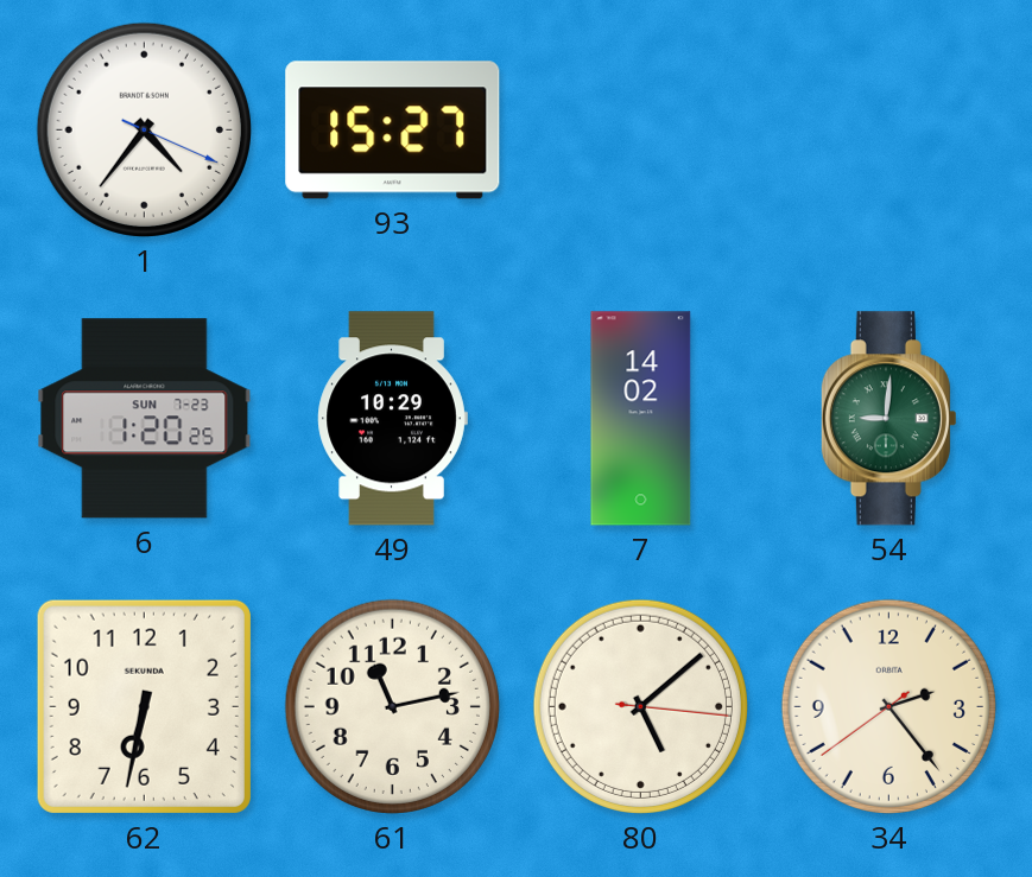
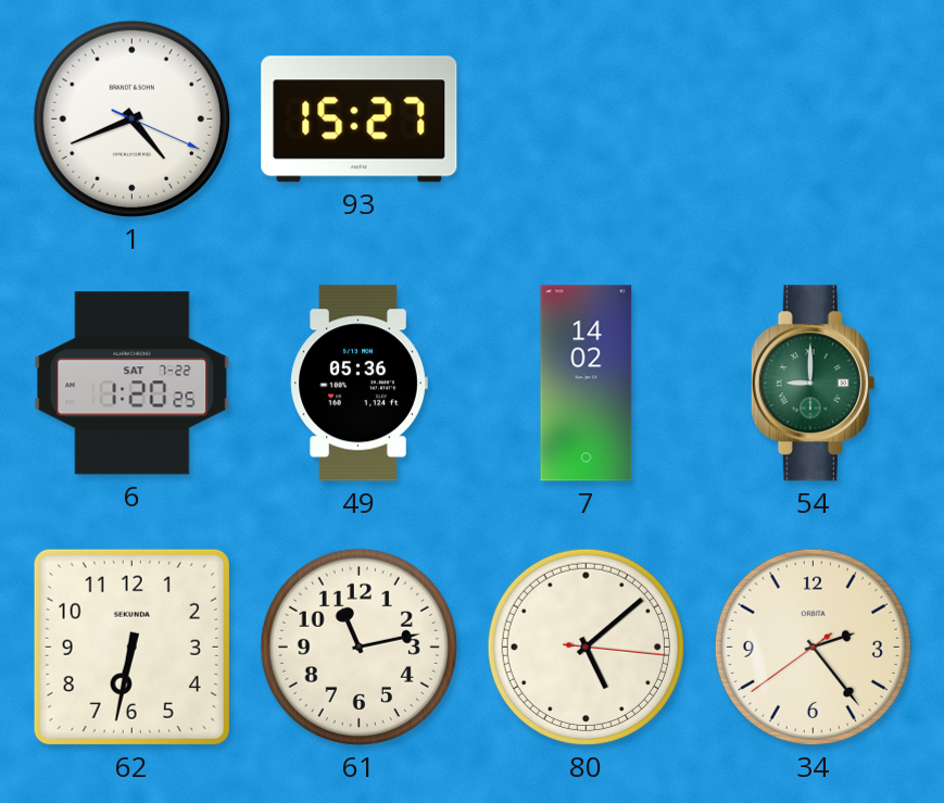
1: 4:36 -> 4:41
6 date: SUN 7-23 -> SAT 7-22
49: 10:29 -> 05:36
54: 9:01 -> 9:00
